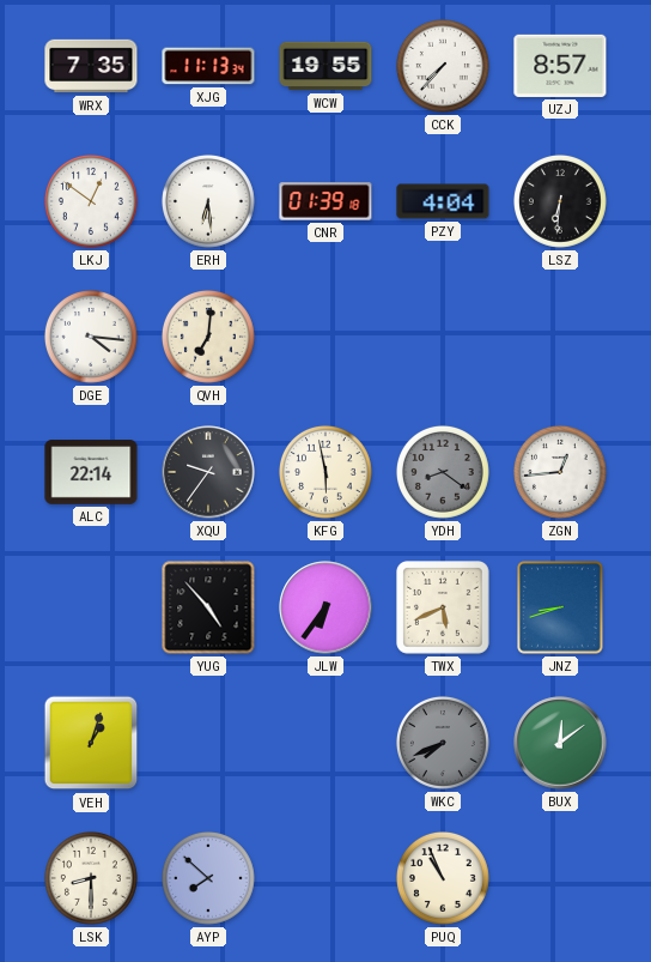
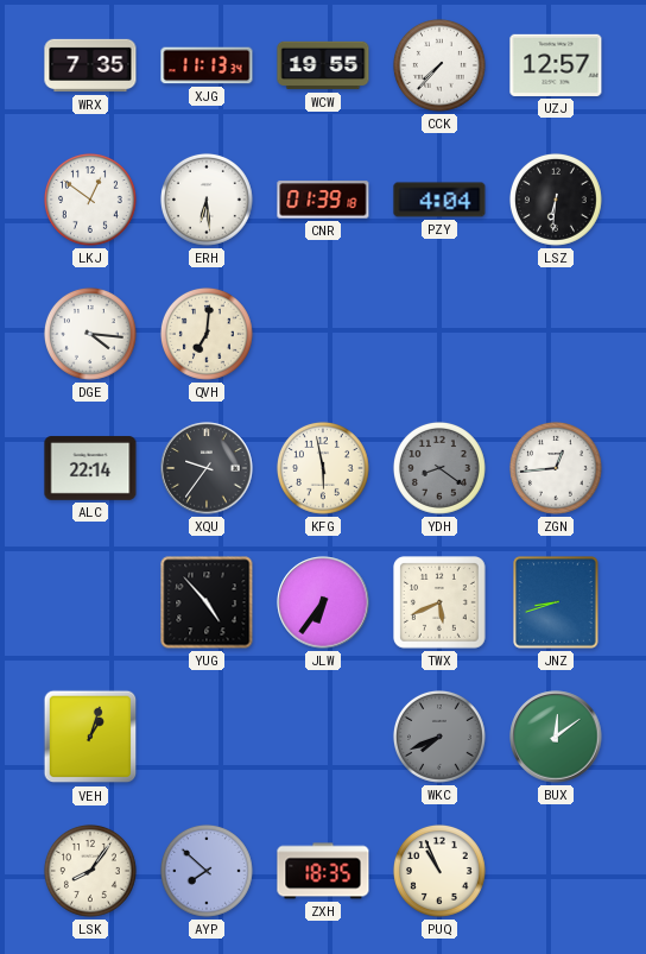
UZJ: 8:57 -> 12:57
LSK: 8:30 -> 8:06
ZXH: none -> 18:35
